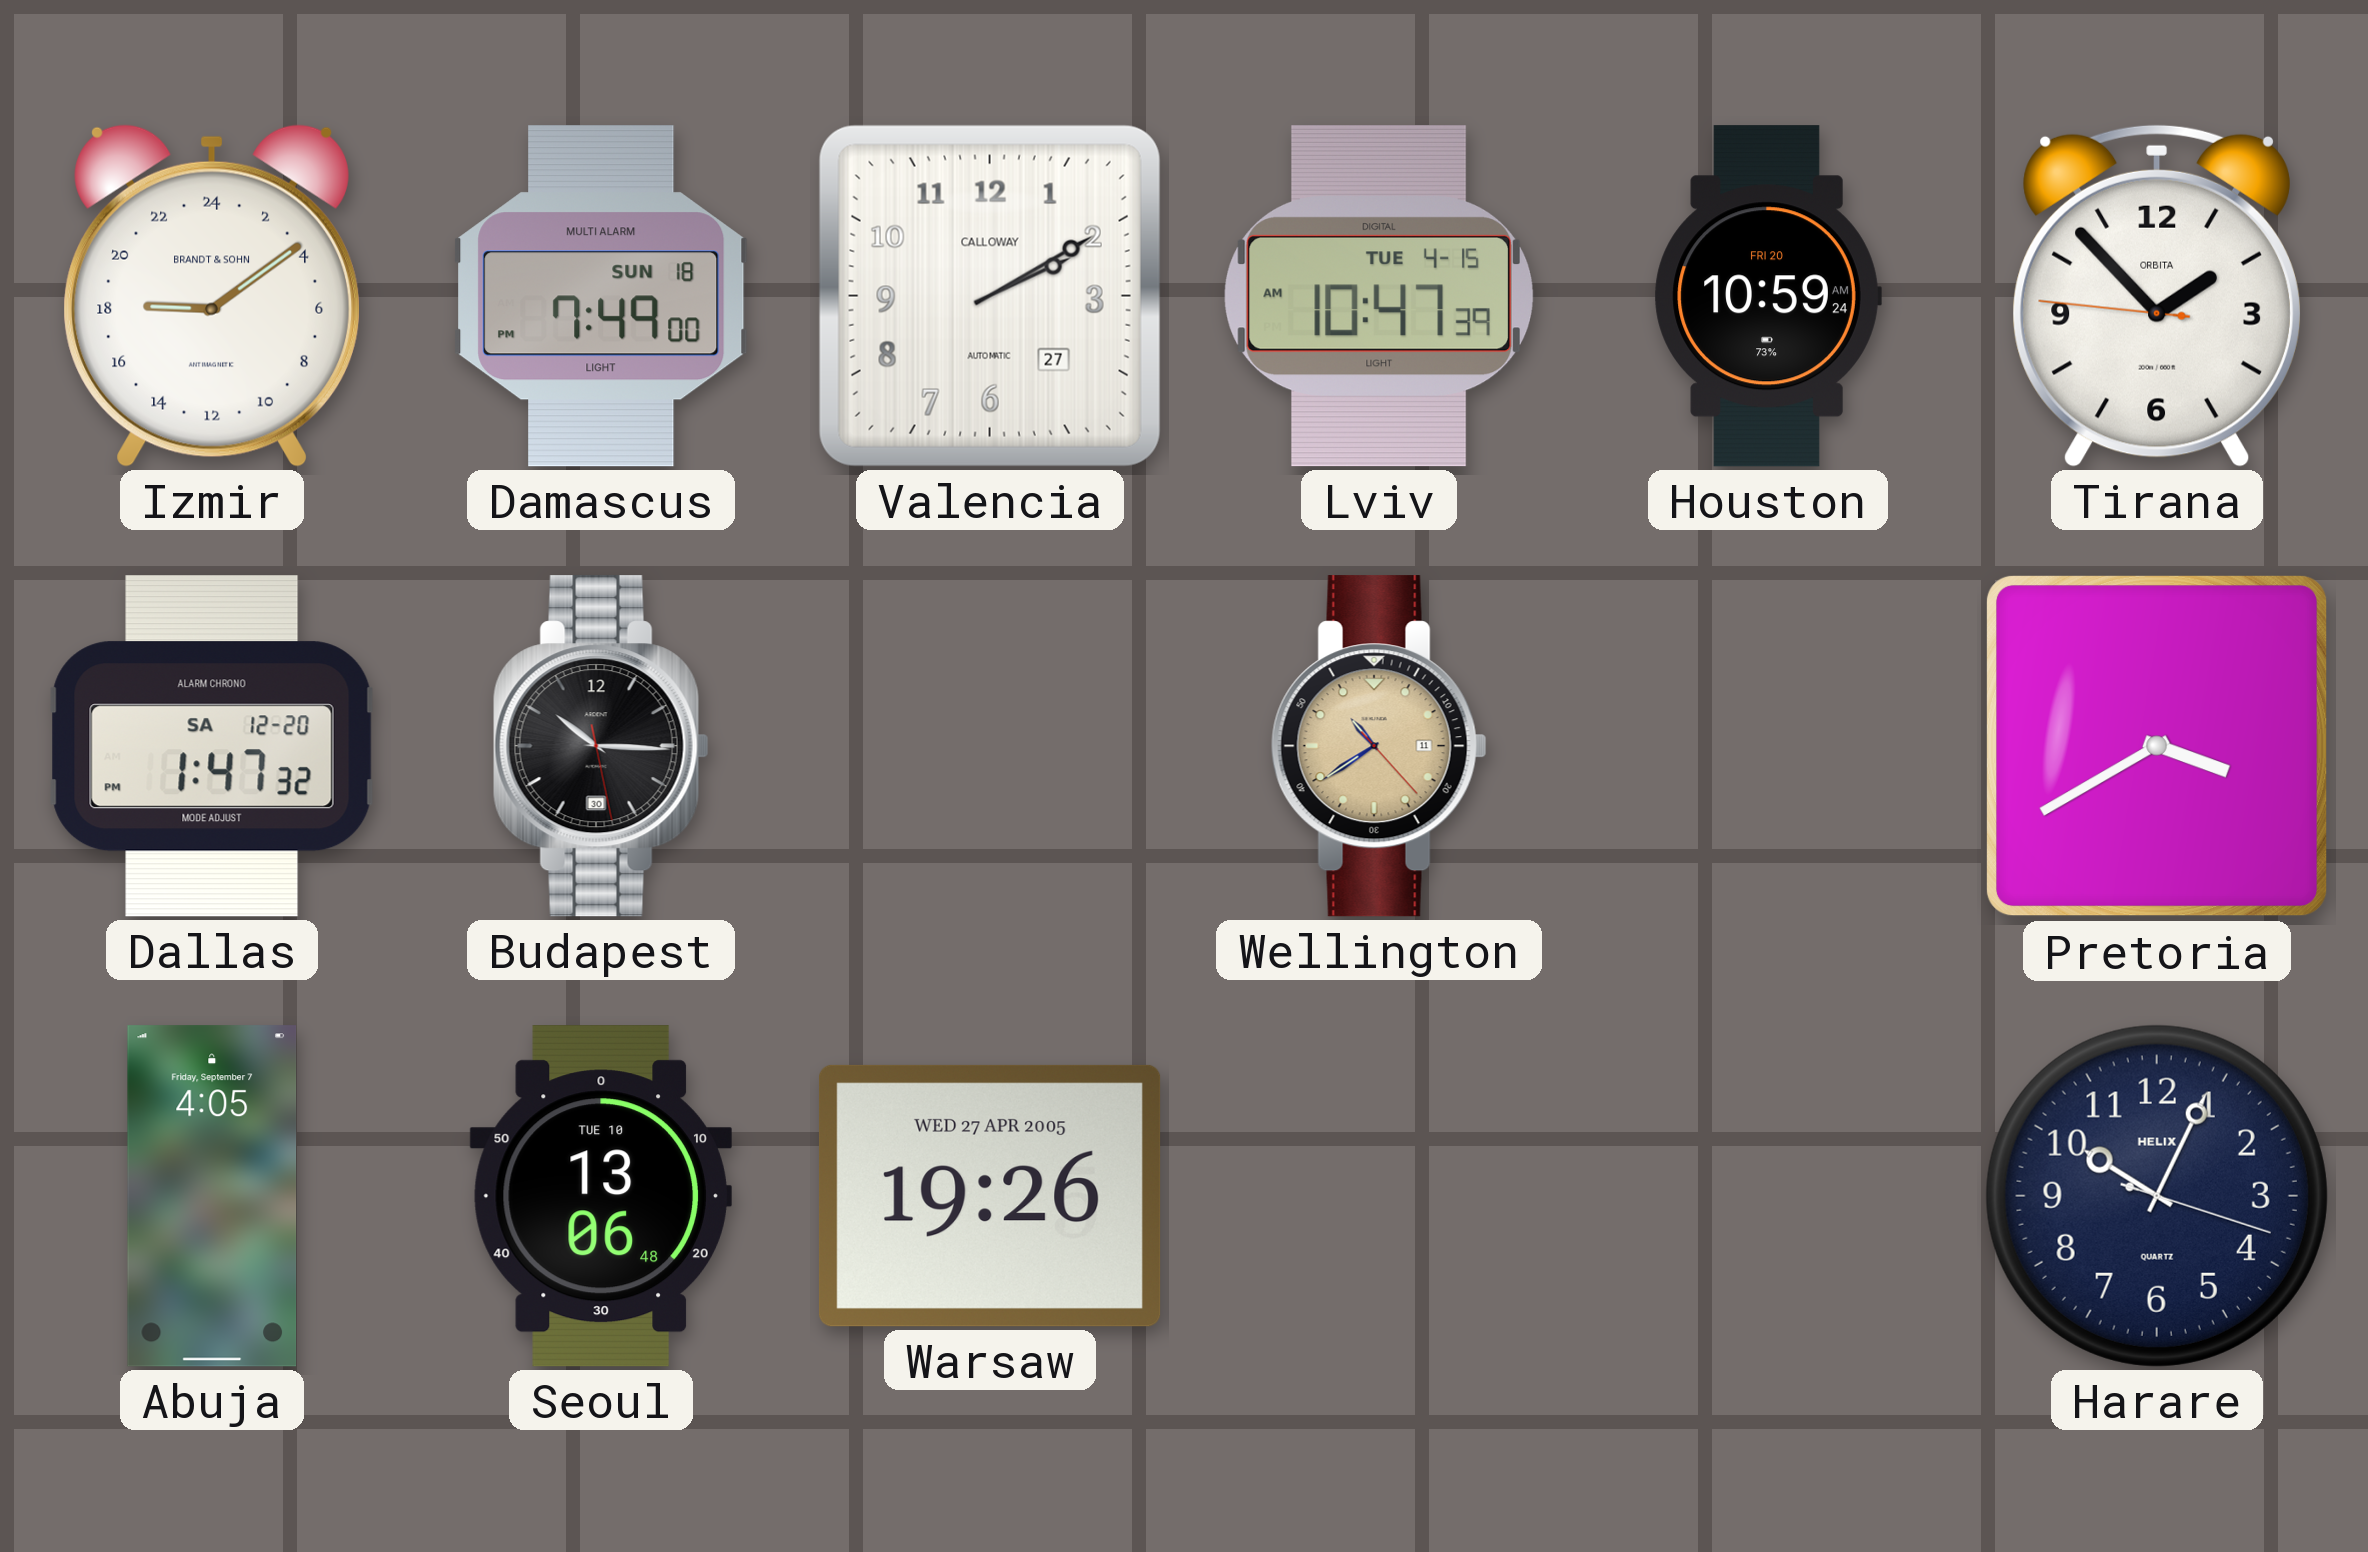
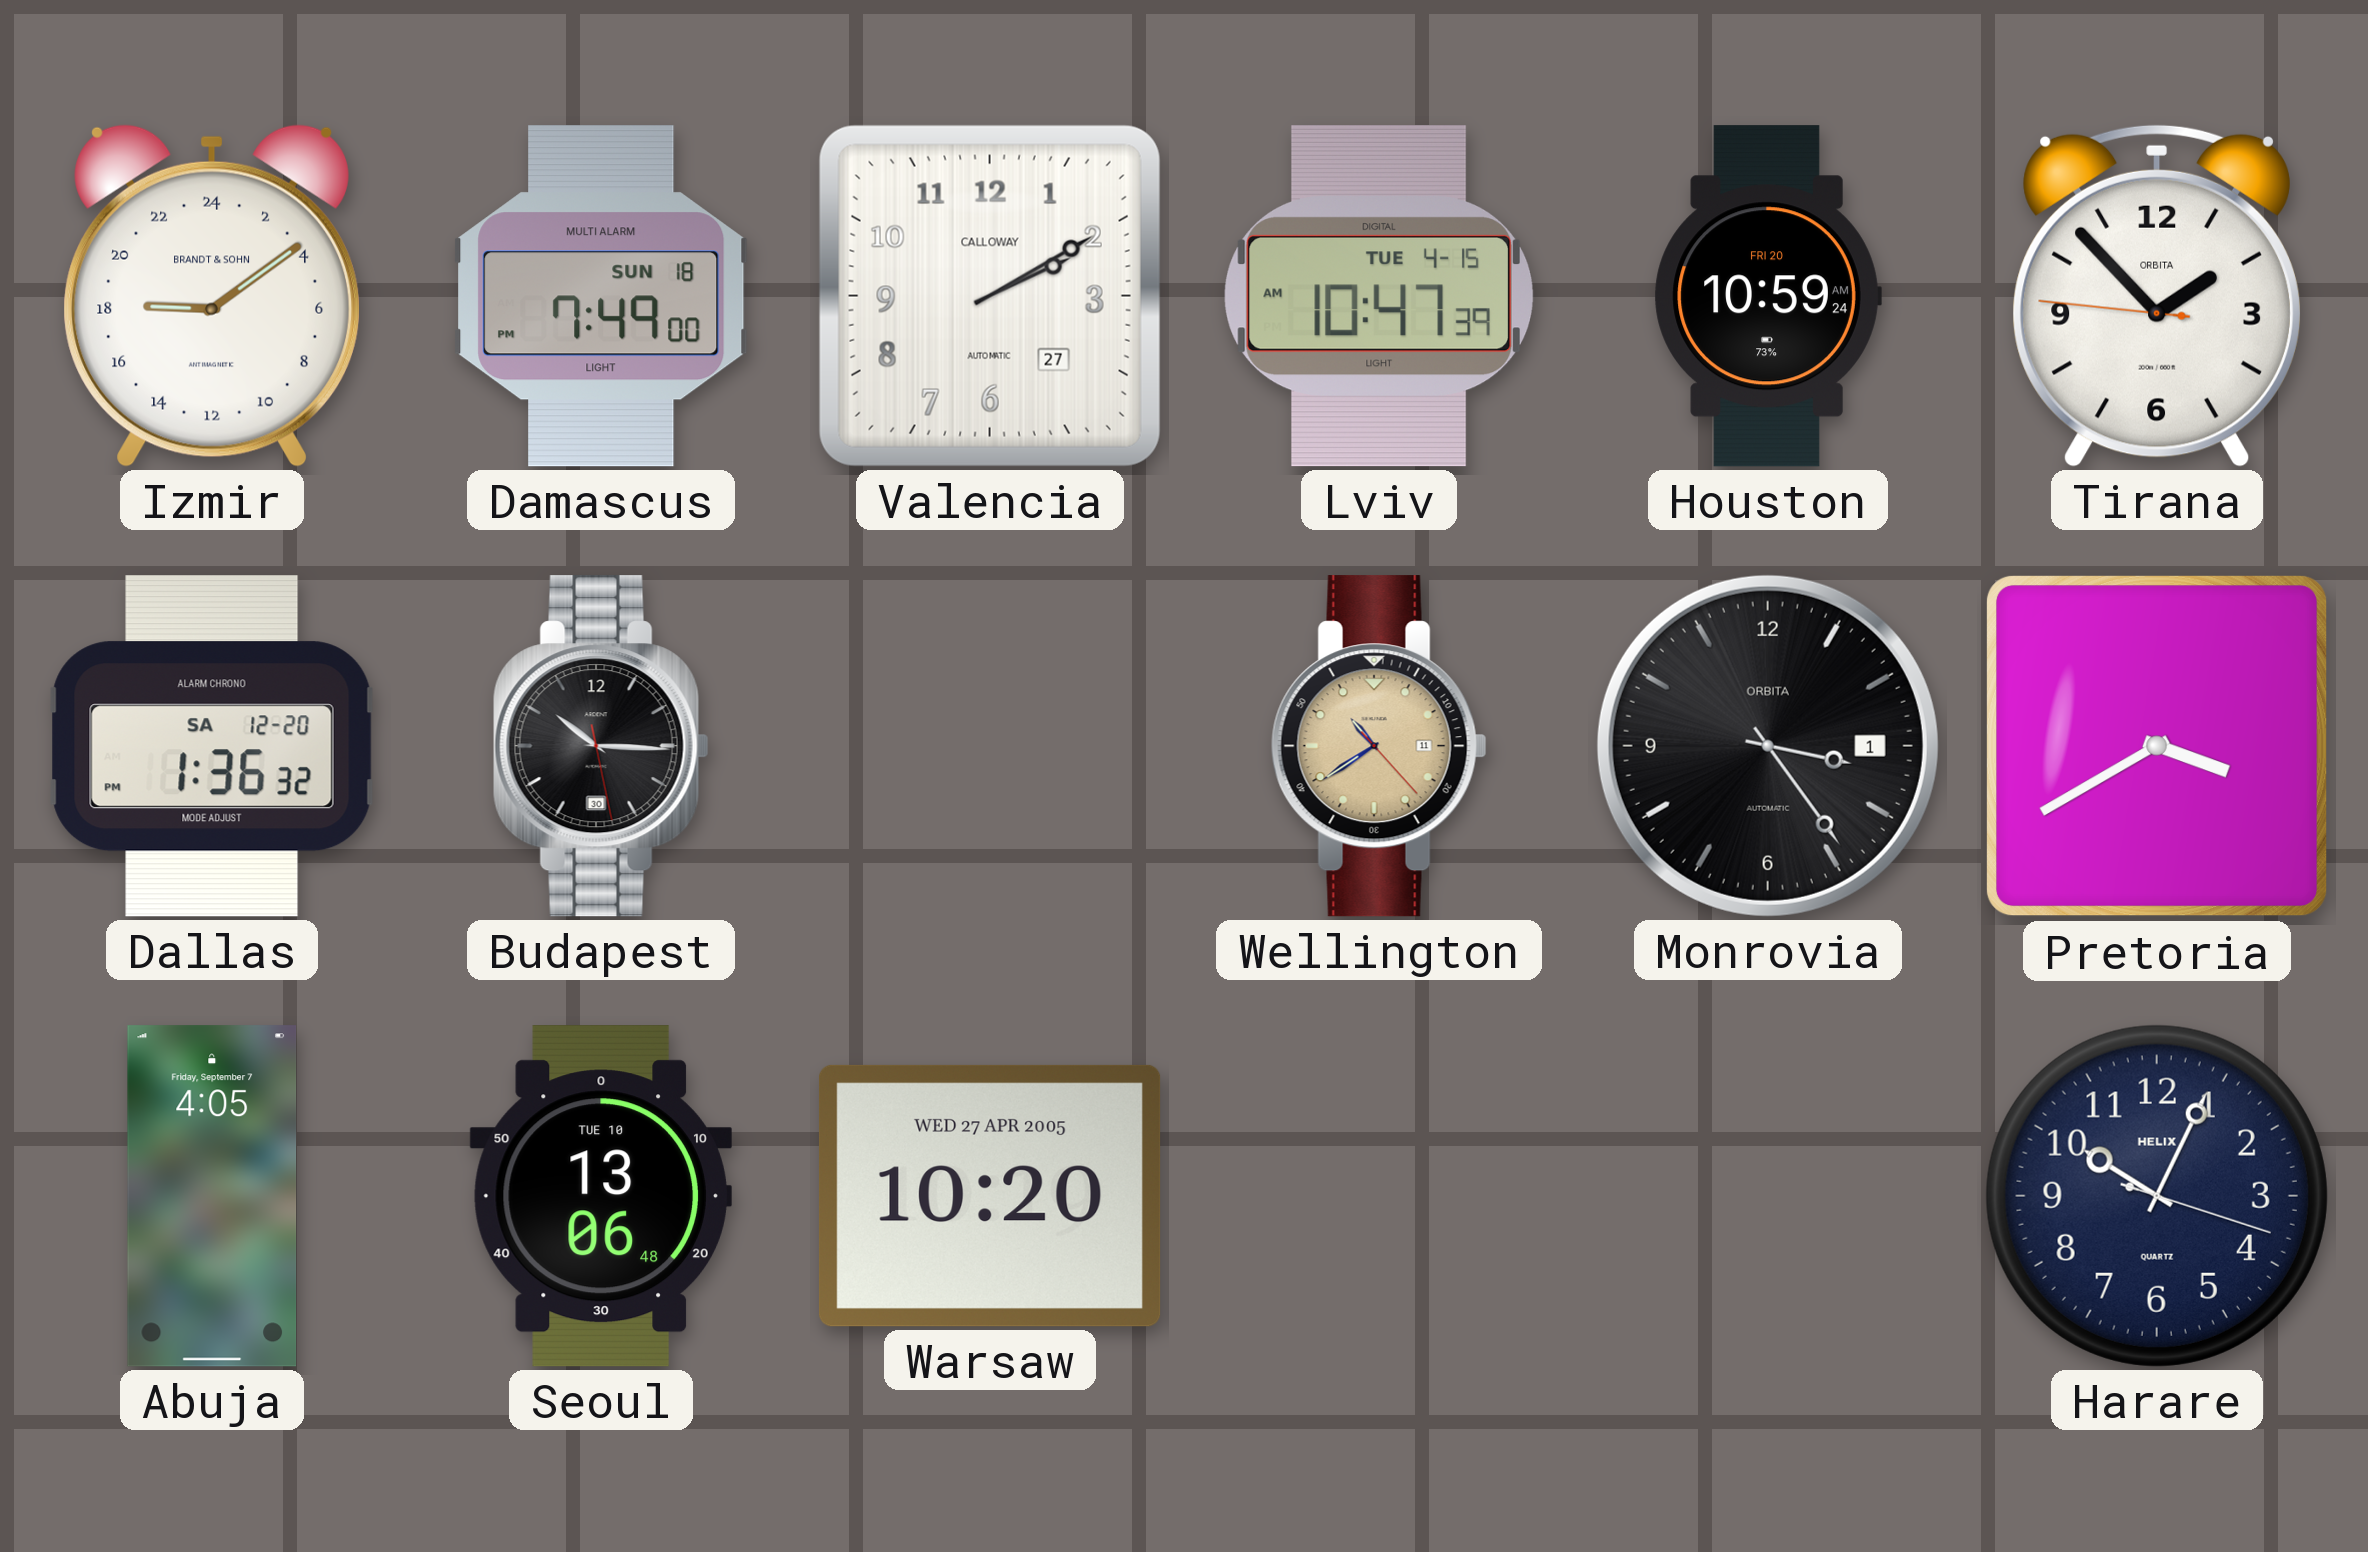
Dallas: 1:47 -> 1:36
Monrovia: none -> 3:24
Warsaw: 19:26 -> 10:20
